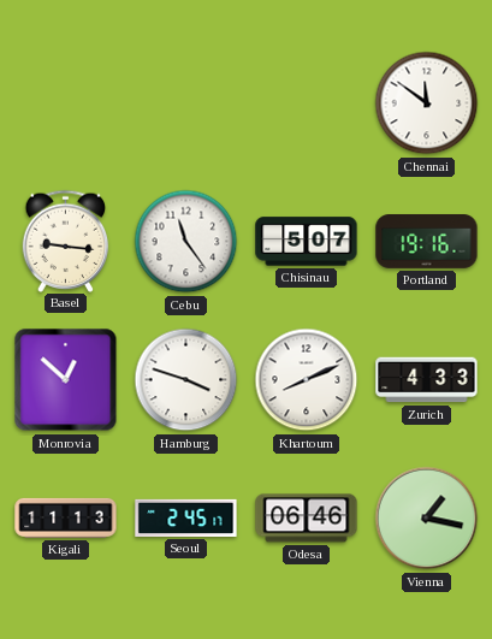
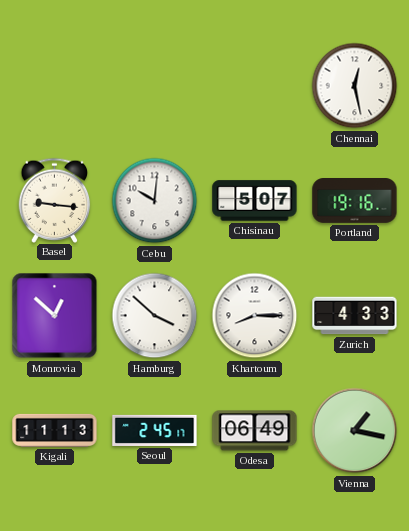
Chennai: 11:51 -> 12:28
Cebu: 11:24 -> 10:01
Hamburg: 3:48 -> 3:52
Khartoum: 8:11 -> 8:15
Odesa: 06:46 -> 06:49
